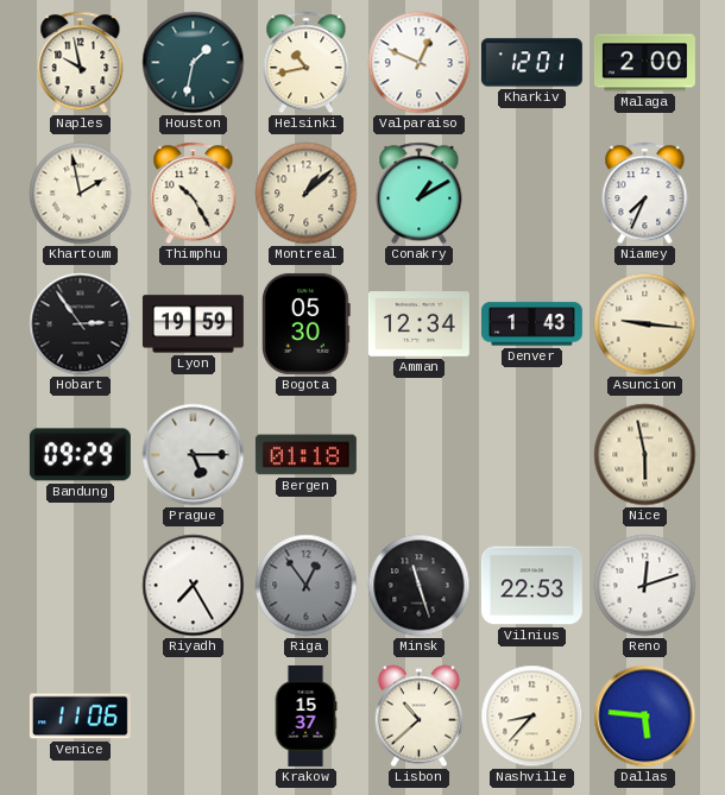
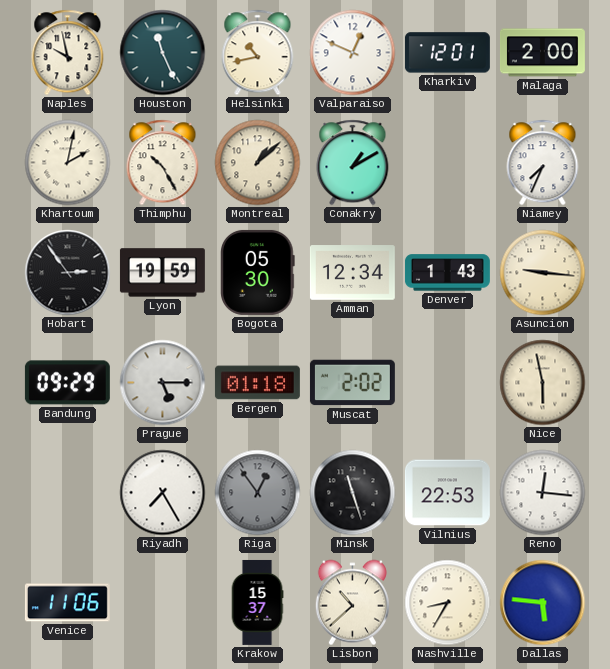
Houston: 1:32 -> 11:26
Khartoum: 1:58 -> 2:02
Muscat: none -> 2:02
Reno: 12:12 -> 12:16
Nashville: 8:37 -> 8:35
